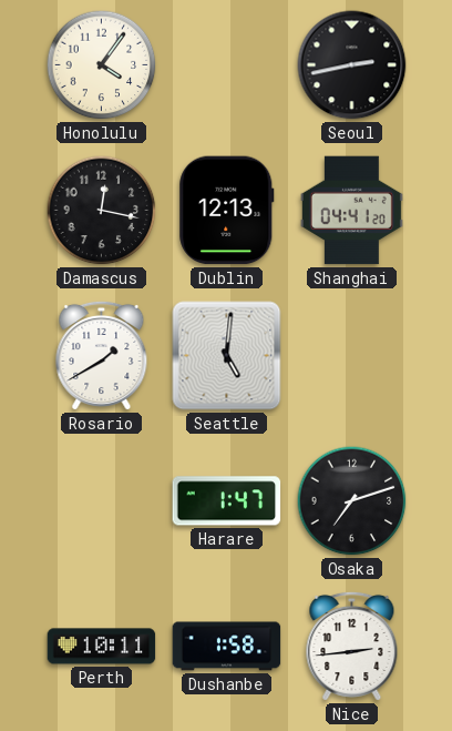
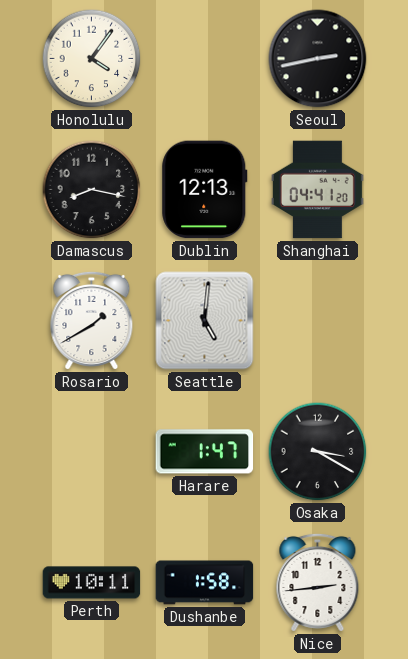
Damascus: 12:17 -> 8:17
Osaka: 7:12 -> 3:20
